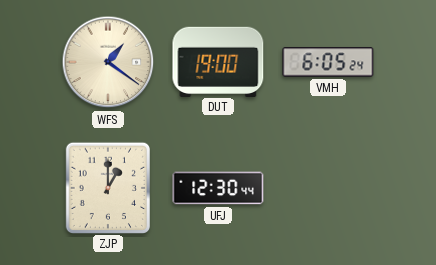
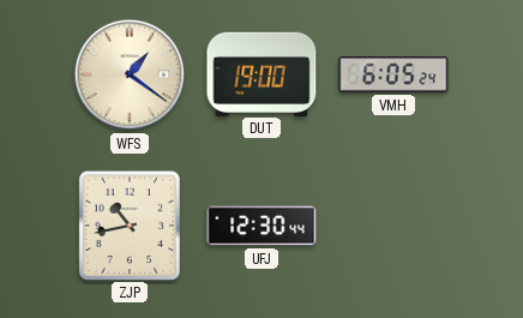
ZJP: 1:00 -> 10:43
